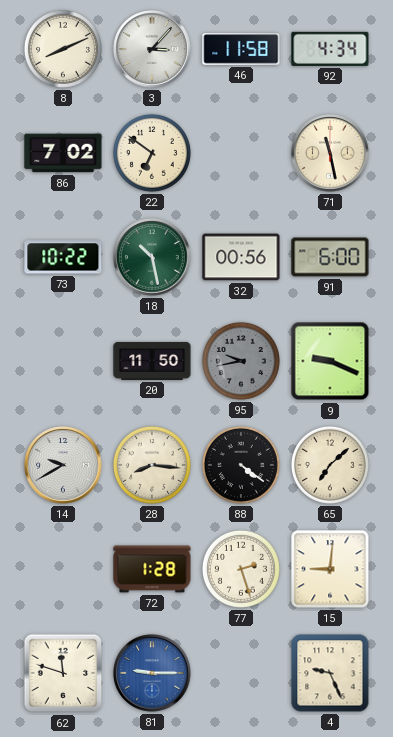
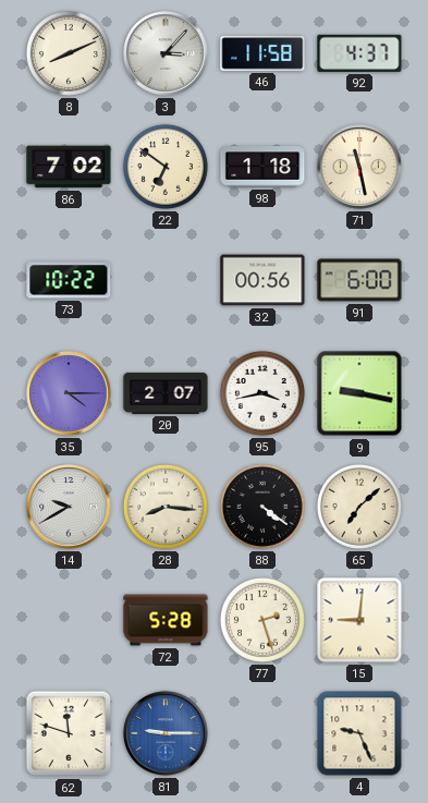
92: 4:34 -> 4:37
98: none -> 1:18
18: 10:28 -> none
35: none -> 4:15
20: 11:50 -> 2:07
95: 9:43 -> 3:43
95 dial: grey -> white
9: 9:19 -> 9:17
72: 1:28 -> 5:28
